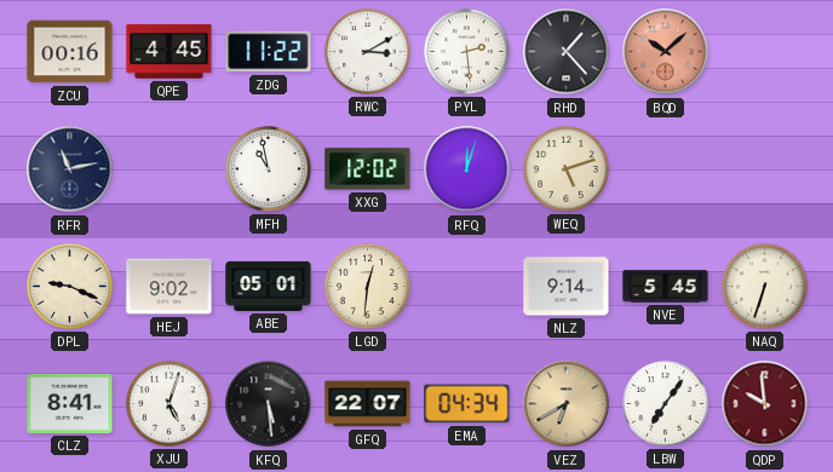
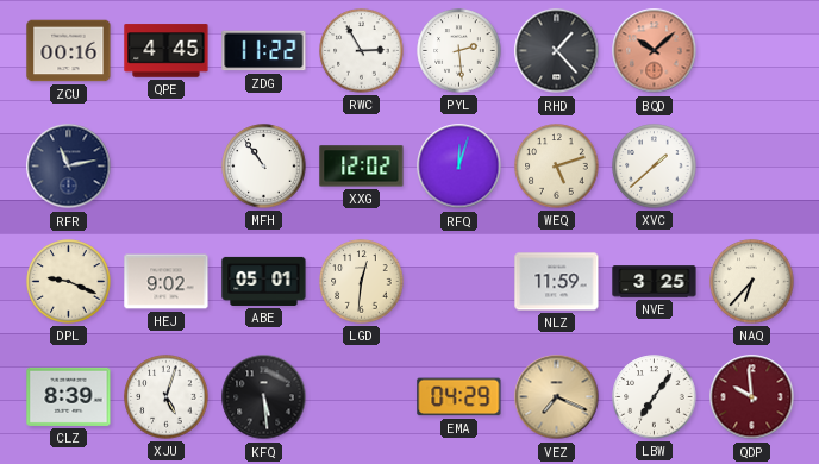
RWC: 3:10 -> 2:55
MFH: 10:58 -> 10:54
XVC: none -> 1:38
NLZ: 9:14 -> 11:59
NVE: 5:45 -> 3:25
NAQ: 6:33 -> 6:37
CLZ: 8:41 -> 8:39
GFQ: 22:07 -> none
EMA: 04:34 -> 04:29
VEZ: 6:40 -> 7:19
